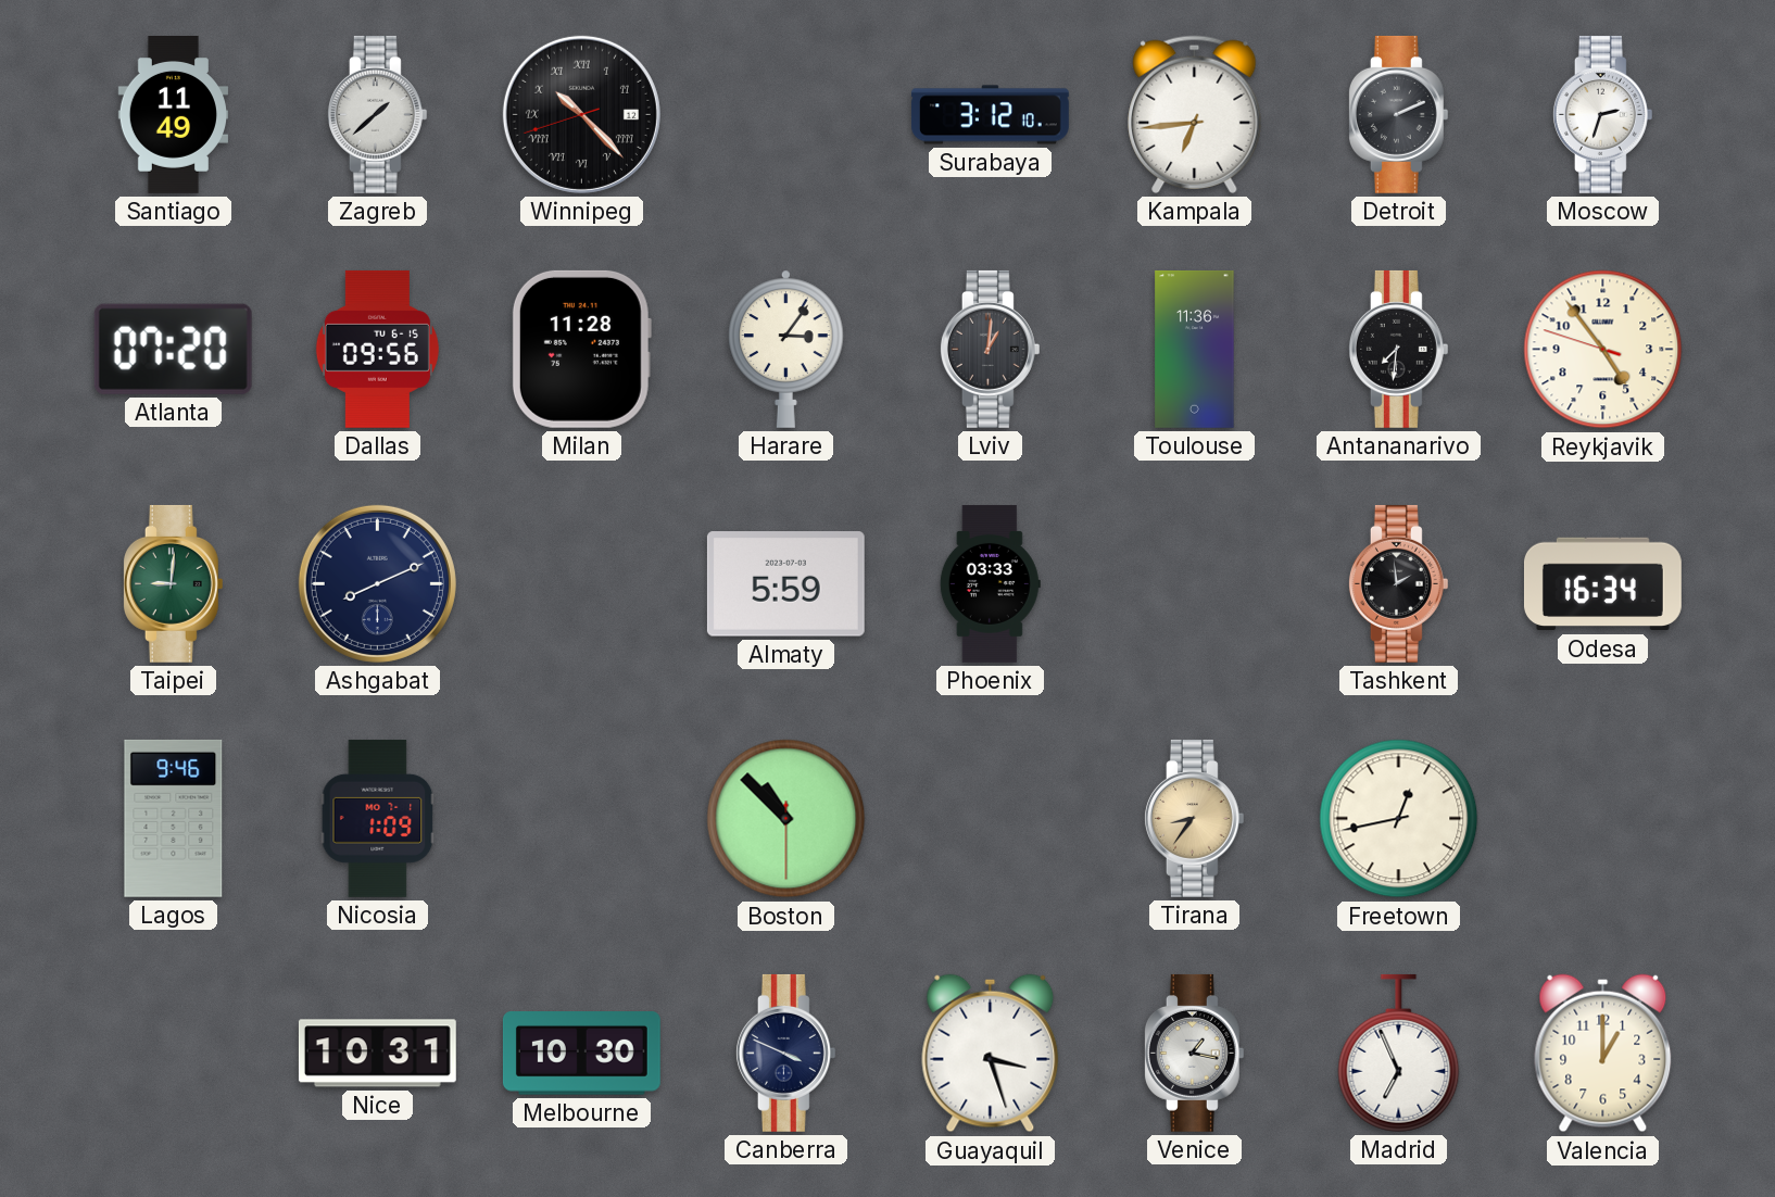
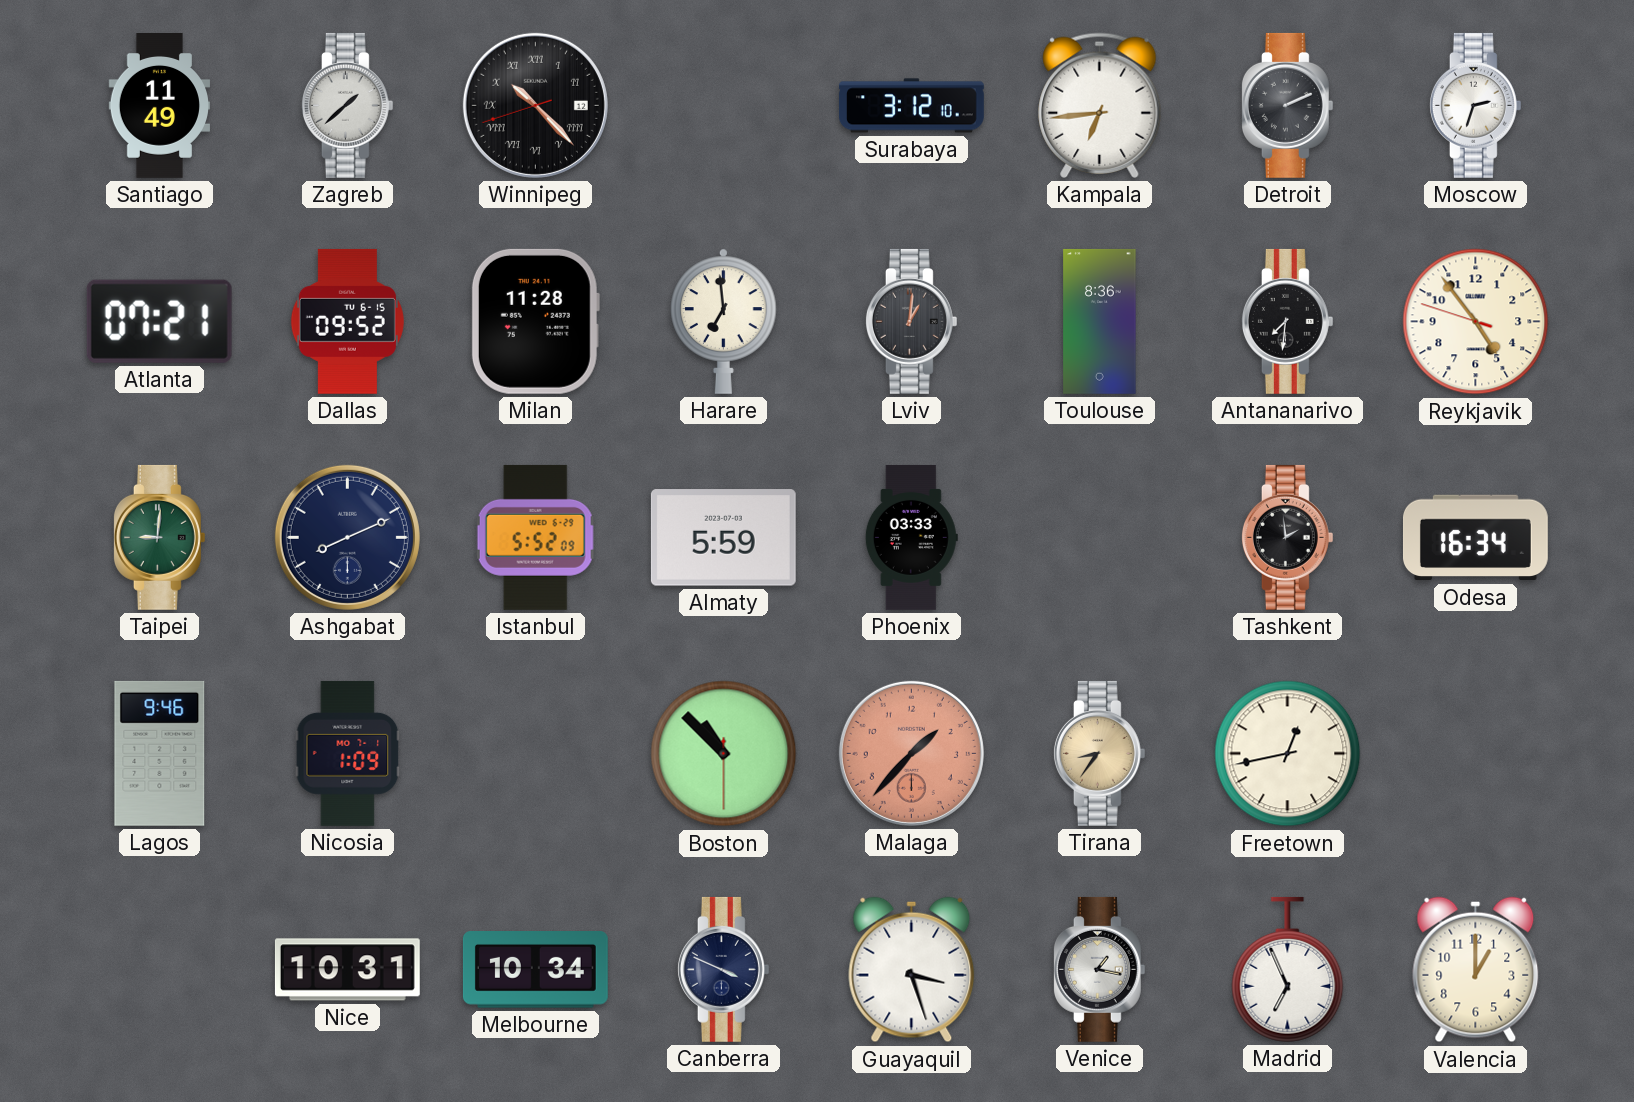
Atlanta: 07:20 -> 07:21
Dallas: 09:56 -> 09:52
Harare: 3:06 -> 6:59
Toulouse: 11:36 -> 8:36
Istanbul: none -> 5:52
Malaga: none -> 1:37
Melbourne: 10:30 -> 10:34
